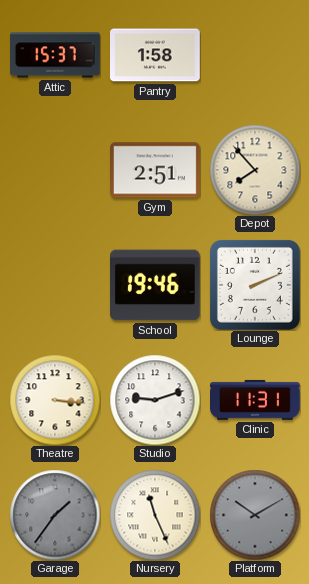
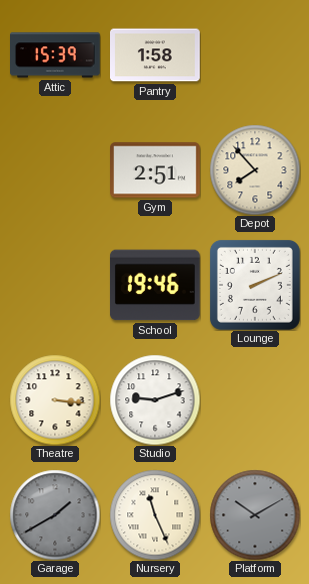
Attic: 15:37 -> 15:39
Clinic: 11:31 -> none
Garage: 1:36 -> 1:40
